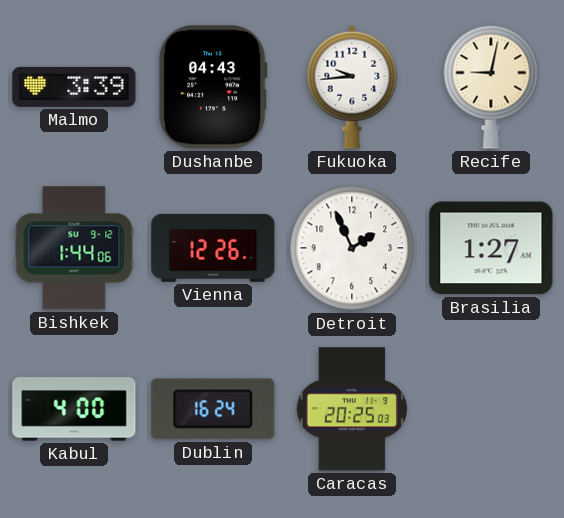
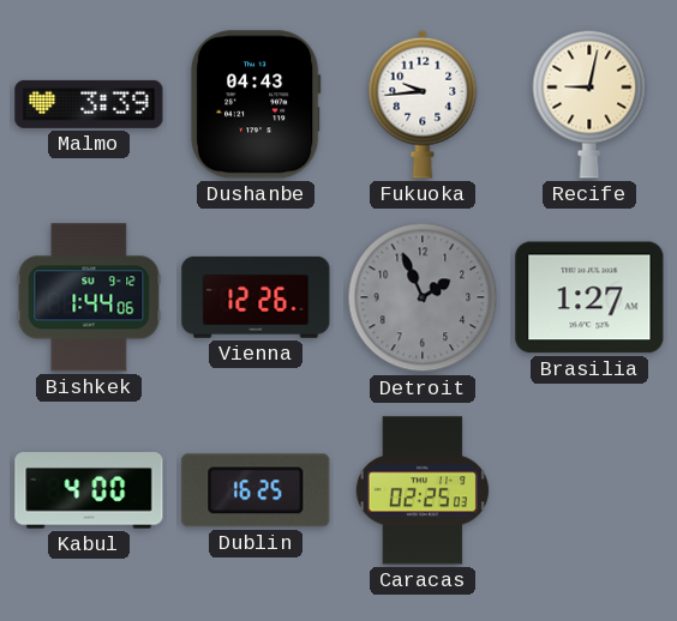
Detroit dial: white -> grey
Dublin: 16:24 -> 16:25
Caracas: 20:25 -> 02:25
